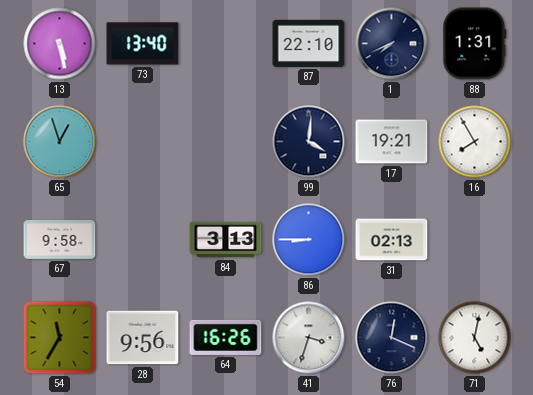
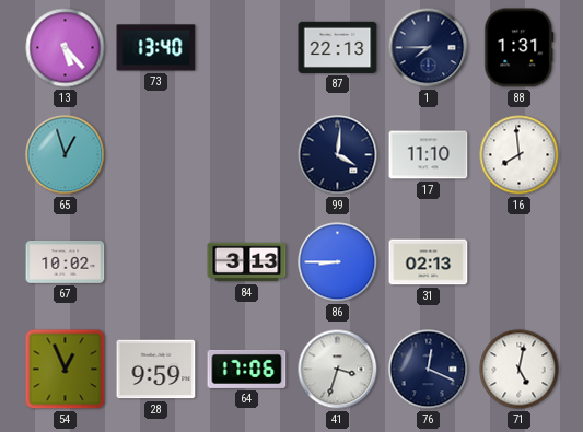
13: 5:28 -> 5:23
87: 22:10 -> 22:13
1: 7:41 -> 7:45
17: 19:21 -> 11:10
16: 7:55 -> 7:59
67: 9:58 -> 10:02
54: 11:35 -> 12:56
28: 9:56 -> 9:59
64: 16:26 -> 17:06
